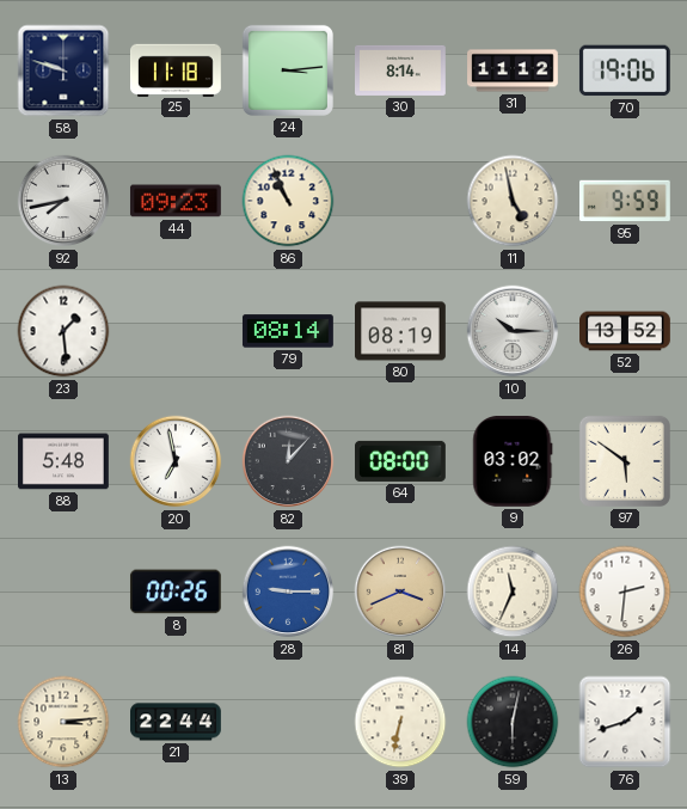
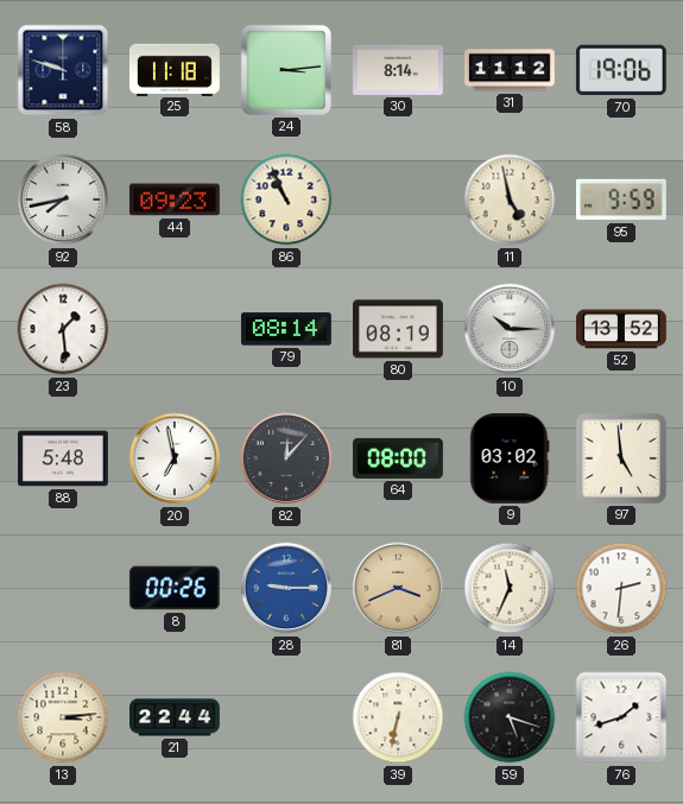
97: 5:51 -> 4:59
59: 6:02 -> 5:18
